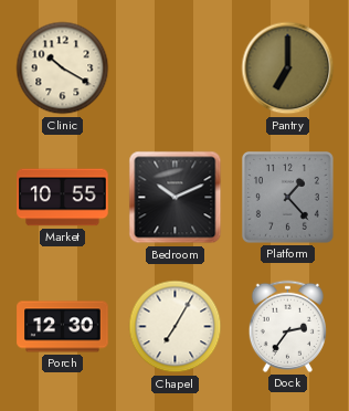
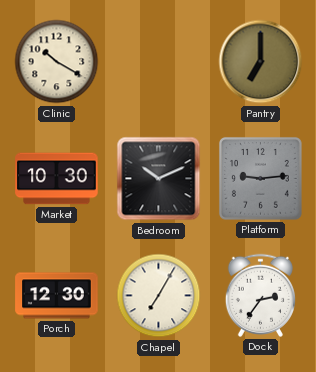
Market: 10:55 -> 10:30
Platform: 1:23 -> 9:14
